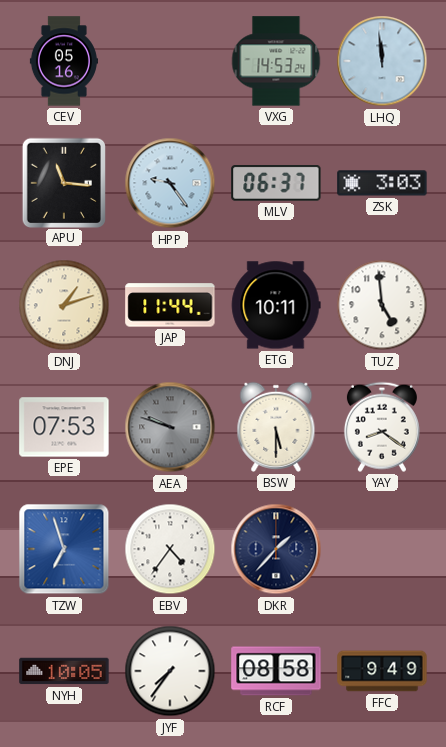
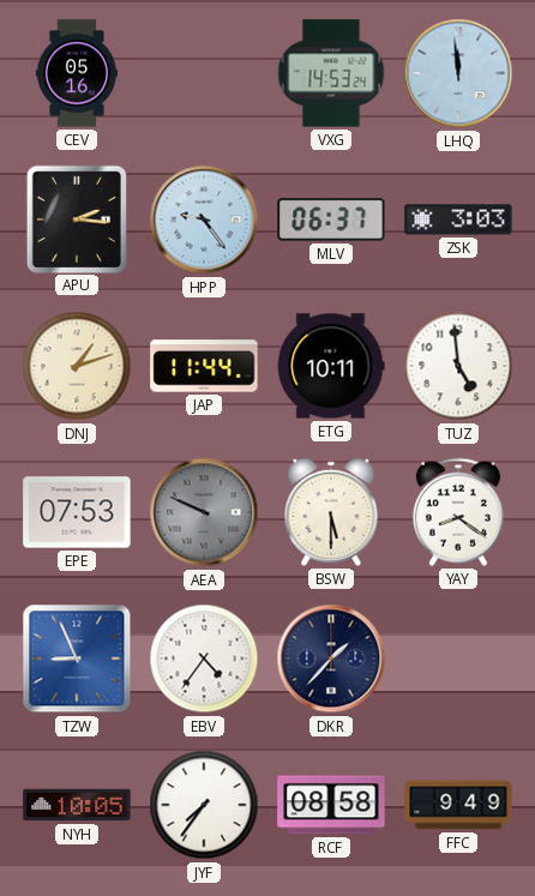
APU: 11:16 -> 2:16
AEA: 9:48 -> 9:49
TZW: 6:57 -> 8:56
